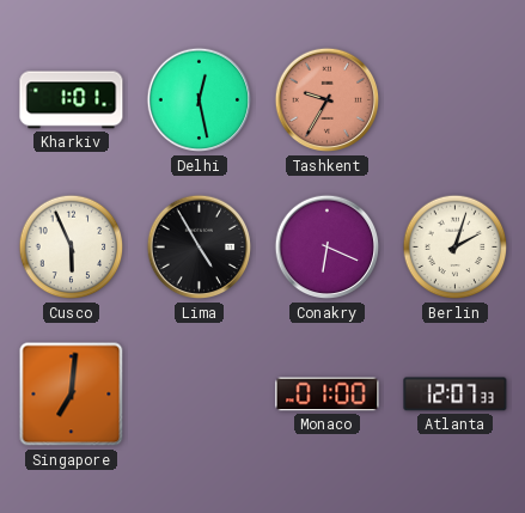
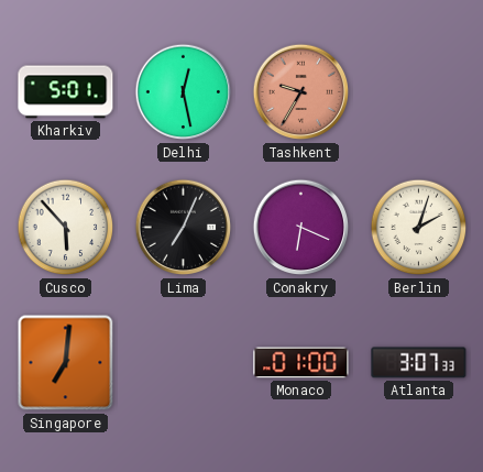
Kharkiv: 1:01 -> 5:01
Cusco: 5:56 -> 5:53
Lima: 4:55 -> 7:04
Atlanta: 12:07 -> 3:07
